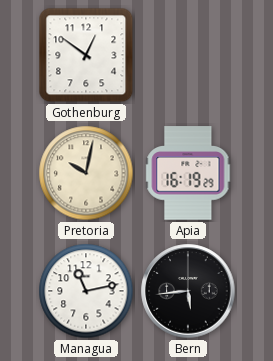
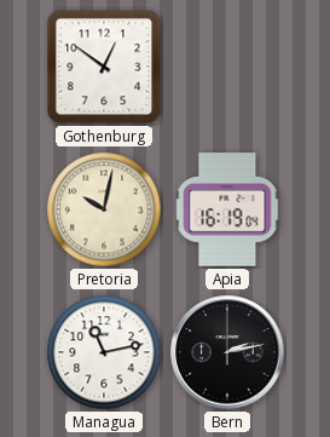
Apia: 16:19:29 -> 16:19:04
Bern: 5:44 -> 2:13
